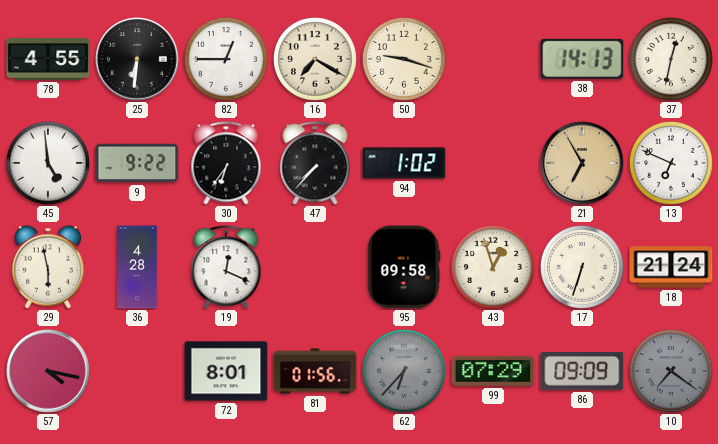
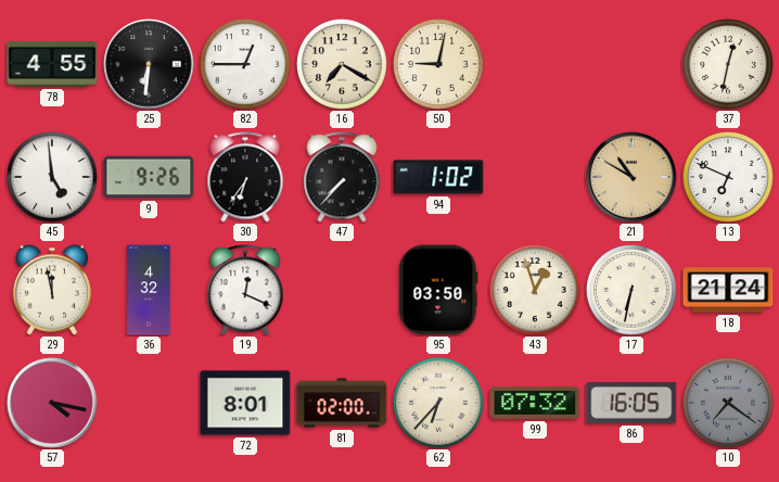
50: 9:18 -> 9:02
38: 14:13 -> none
9: 9:22 -> 9:26
21: 6:55 -> 10:50
29: 5:58 -> 11:58
36: 4:28 -> 4:32
95: 09:58 -> 03:50
17: 6:33 -> 6:32
81: 01:56 -> 02:00
62 dial: grey -> cream
99: 07:29 -> 07:32
86: 09:09 -> 16:05
